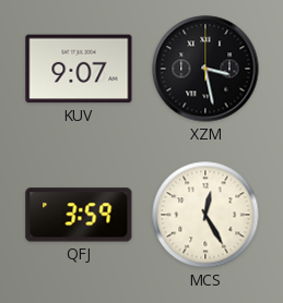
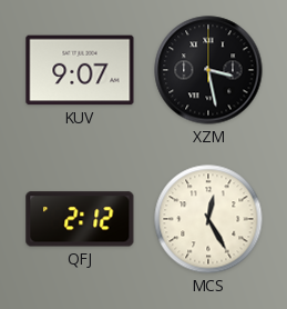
QFJ: 3:59 -> 2:12
